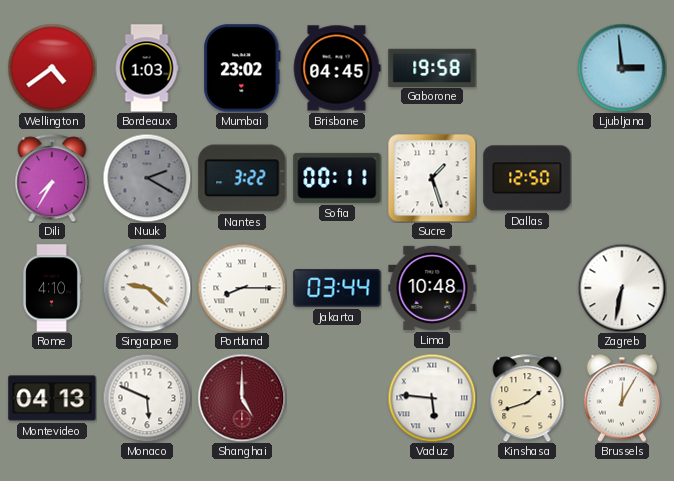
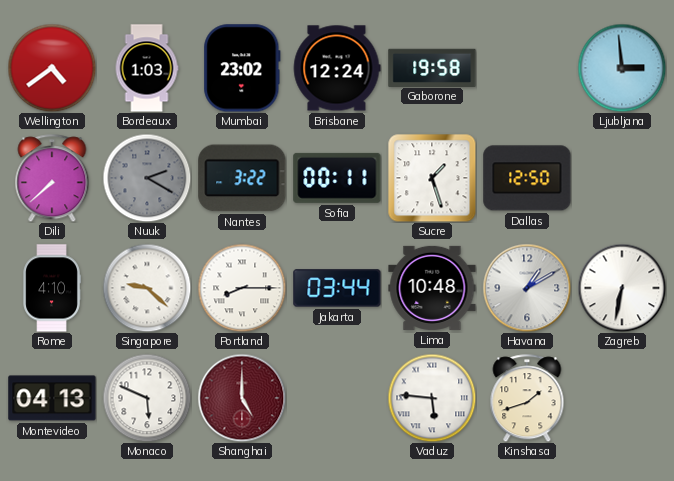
Brisbane: 04:45 -> 12:24
Dili: 7:35 -> 7:38
Havana: none -> 1:10
Brussels: 12:05 -> none
